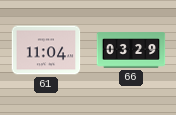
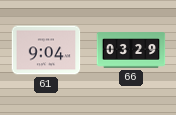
61: 11:04 -> 9:04
